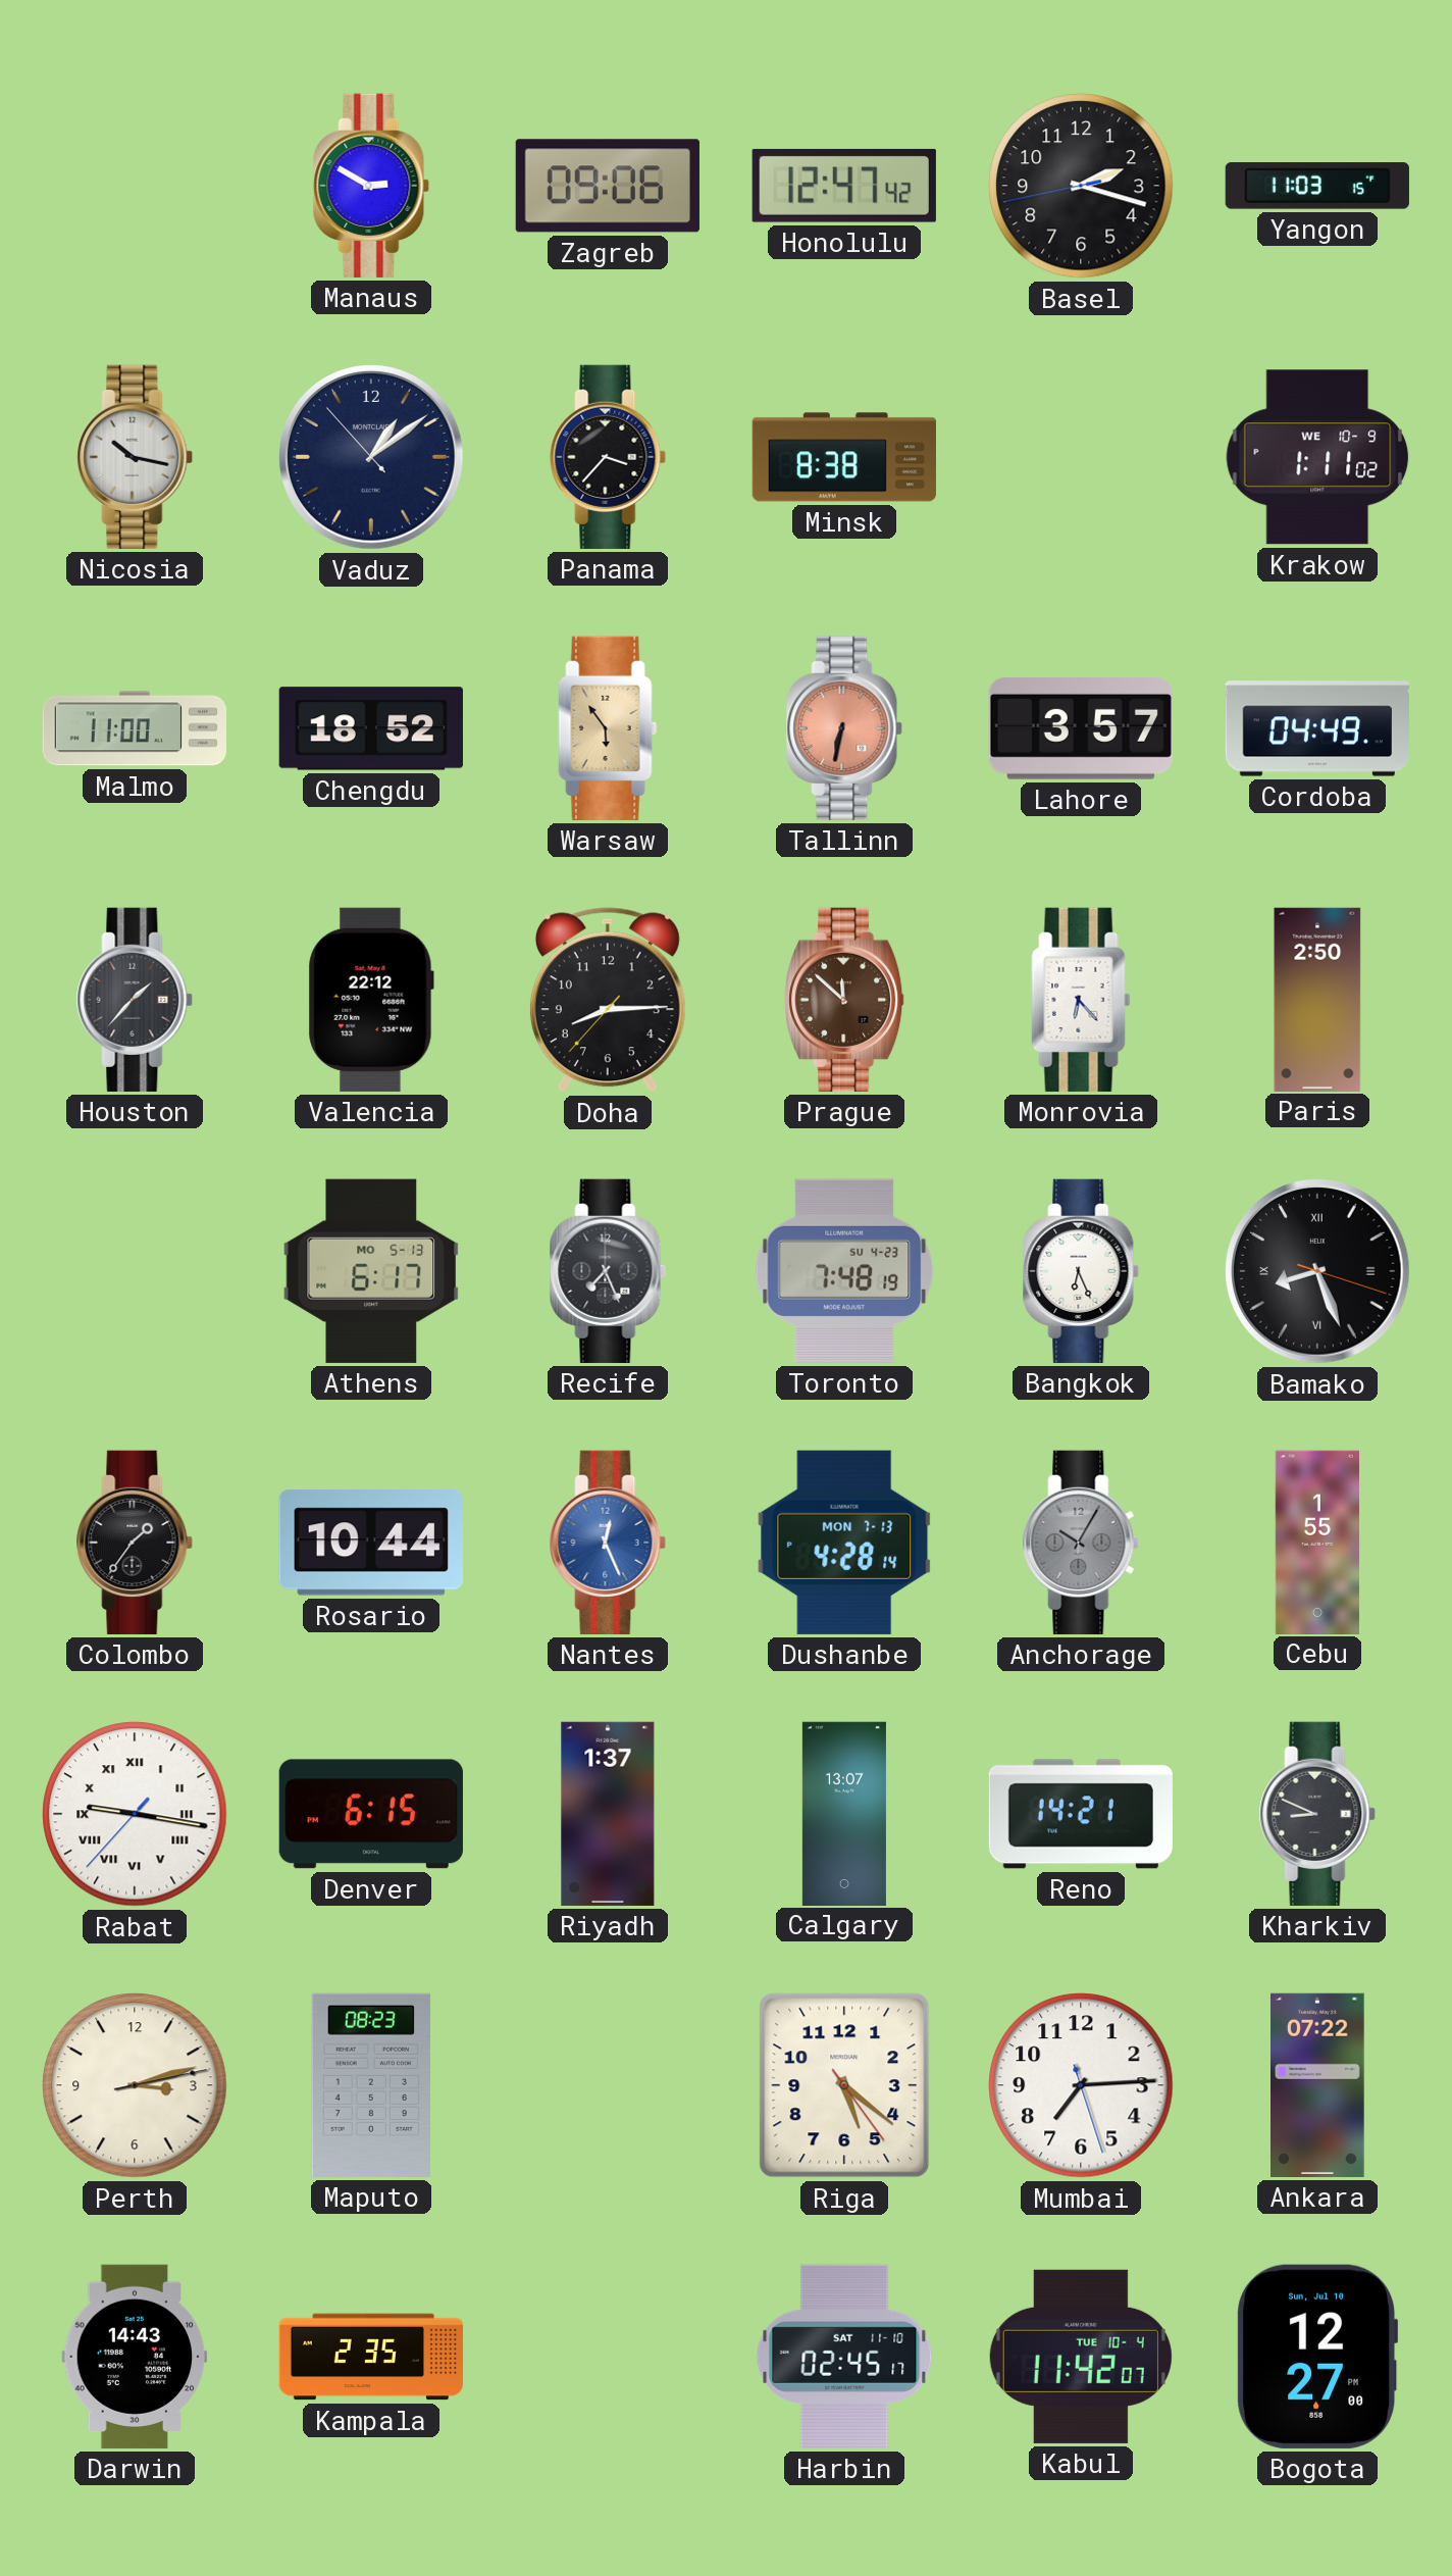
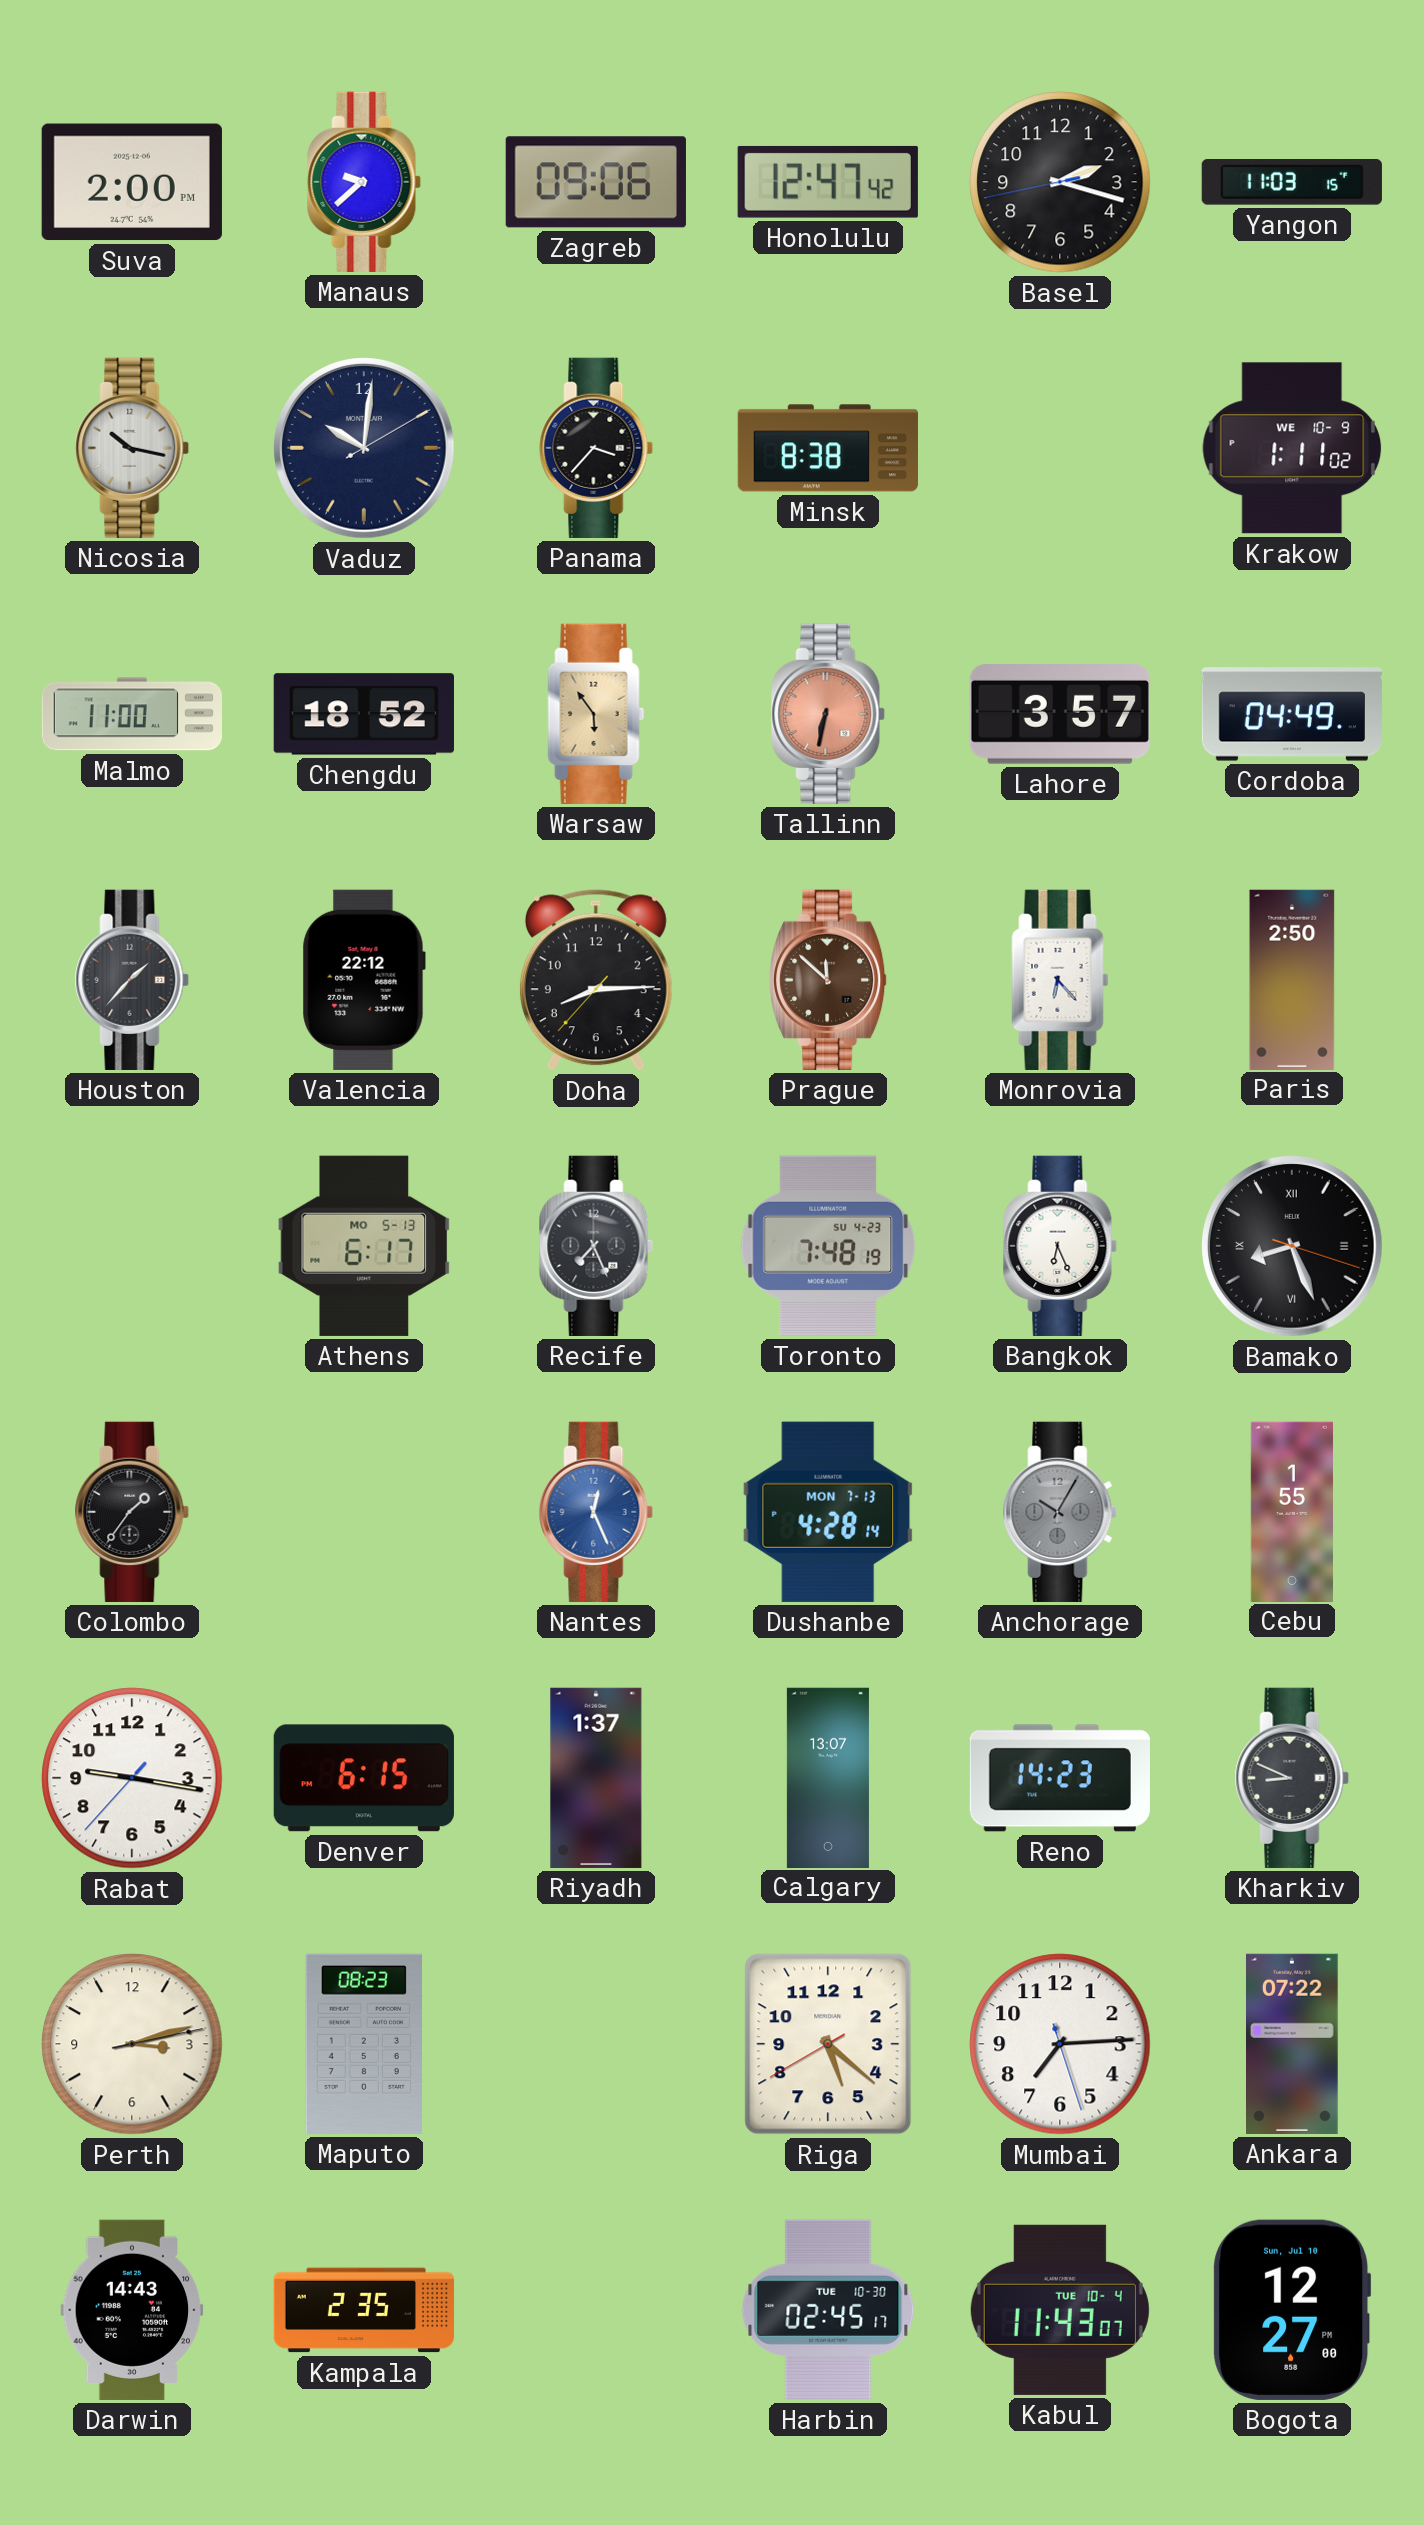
Suva: none -> 2:00
Manaus: 2:50 -> 9:38
Vaduz: 1:08 -> 10:01
Rosario: 10:44 -> none
Rabat numerals: Roman -> Arabic
Reno: 14:21 -> 14:23
Riga: 5:21:24 -> 5:21:40
Harbin date: SAT 11-10 -> TUE 10-30
Kabul: 11:42 -> 11:43
